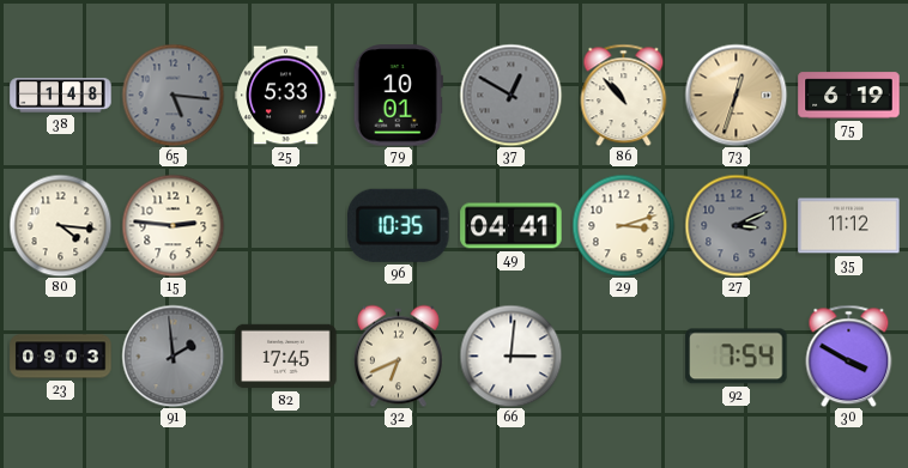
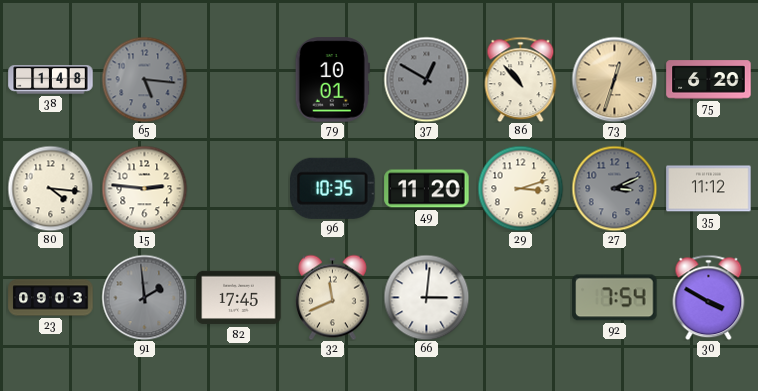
25: 5:33 -> none
75: 6:19 -> 6:20
49: 04:41 -> 11:20
32: 6:41 -> 11:41
